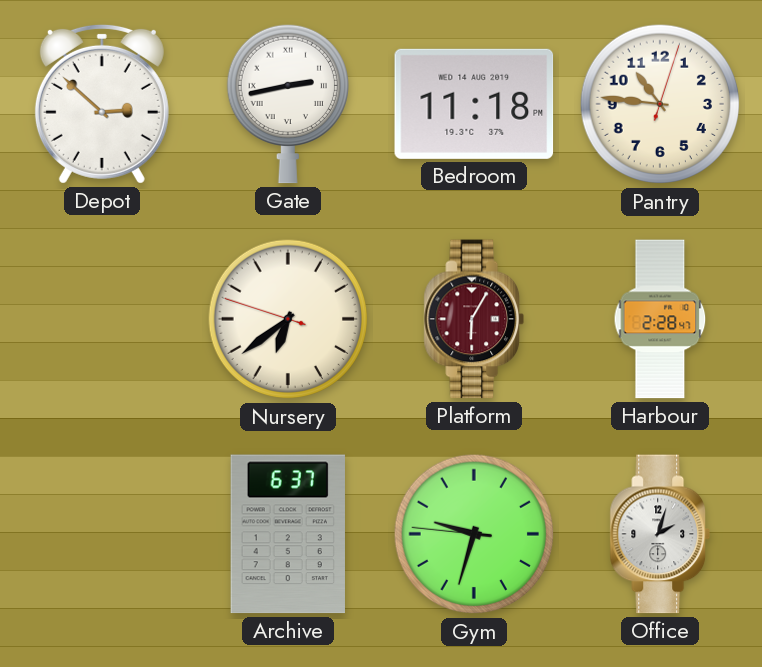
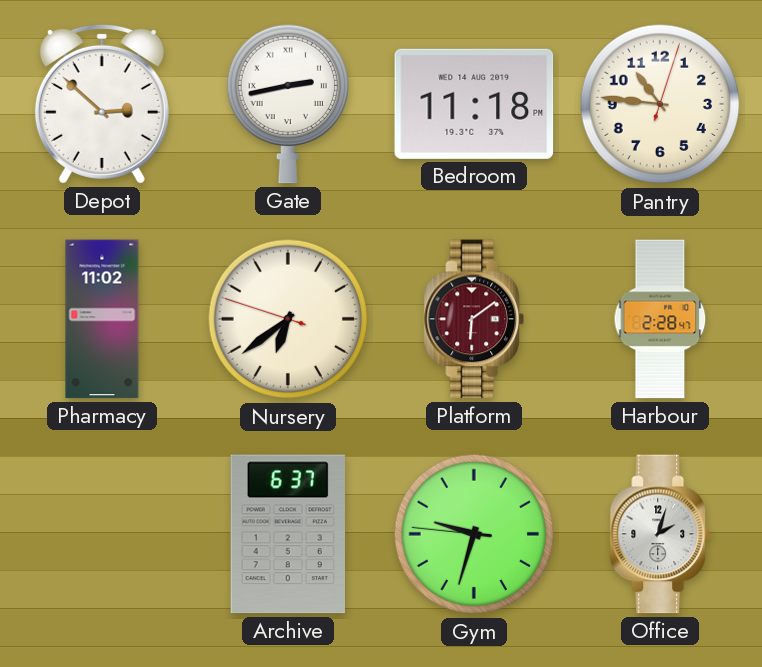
Pharmacy: none -> 11:02
Platform: 6:05 -> 6:09
